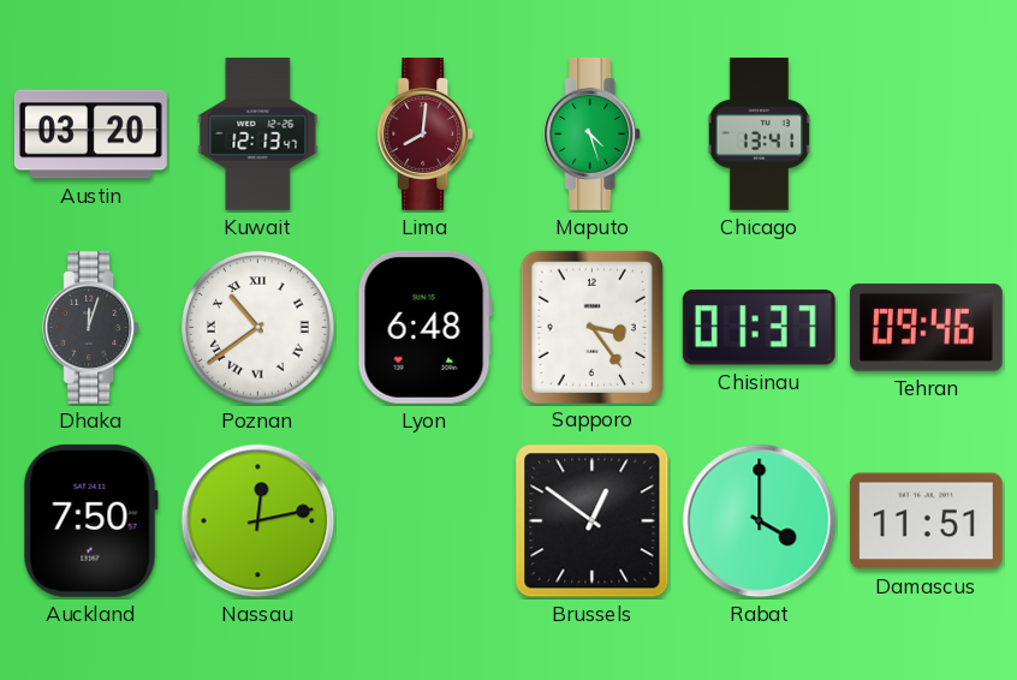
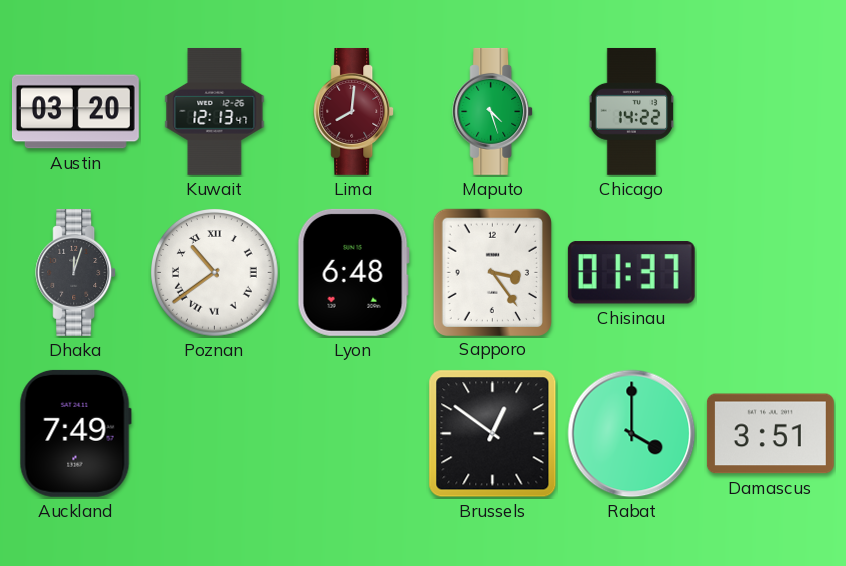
Chicago: 13:41 -> 14:22
Tehran: 09:46 -> none
Auckland: 7:50 -> 7:49
Nassau: 12:13 -> none
Damascus: 11:51 -> 3:51
